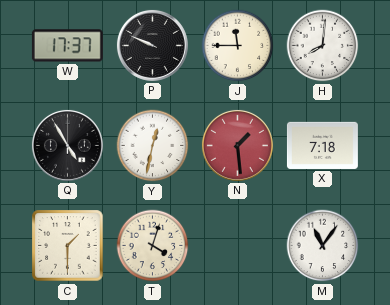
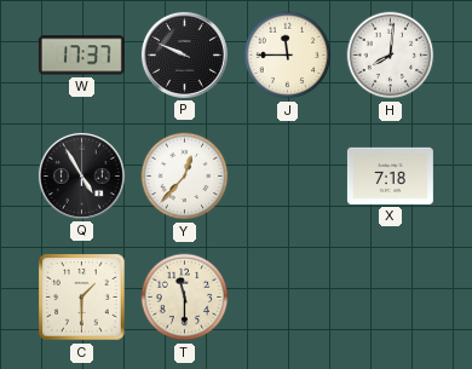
Y: 12:32 -> 12:37
N: 1:29 -> none
T: 4:03 -> 11:30
M: 11:06 -> none
